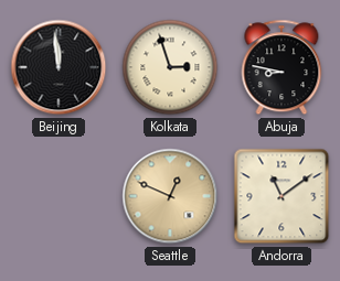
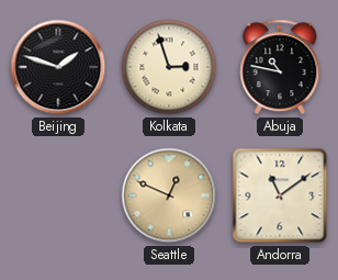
Beijing: 11:59 -> 1:48
Abuja: 8:47 -> 10:47
